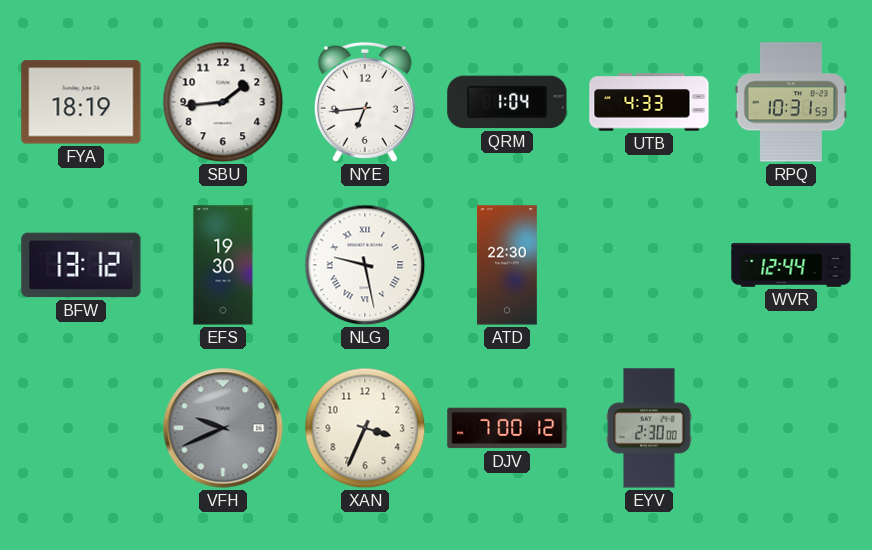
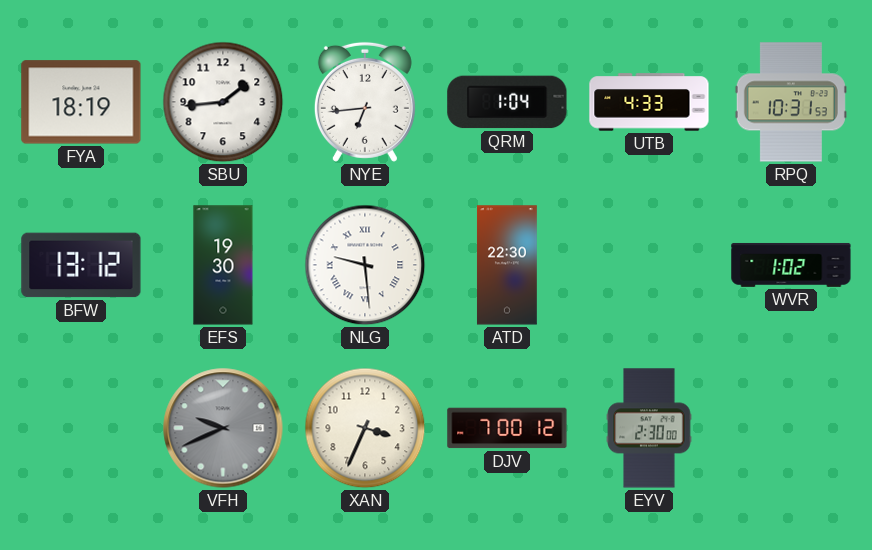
NLG: 9:28 -> 9:29
WVR: 12:44 -> 1:02
